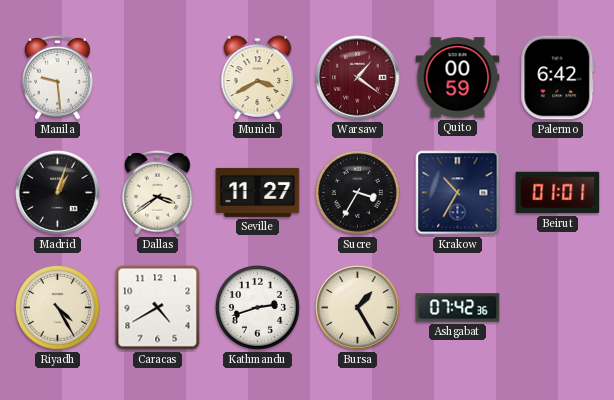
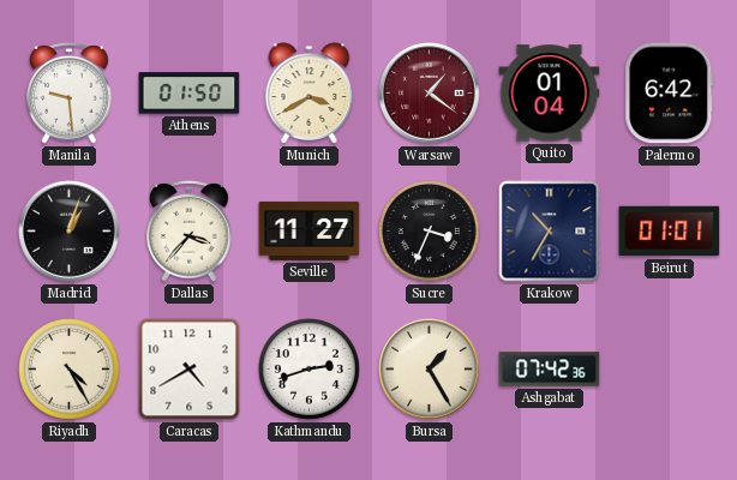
Athens: none -> 01:50
Quito: 00:59 -> 01:04
Dallas: 3:39 -> 3:37
Sucre: 3:35 -> 3:34
